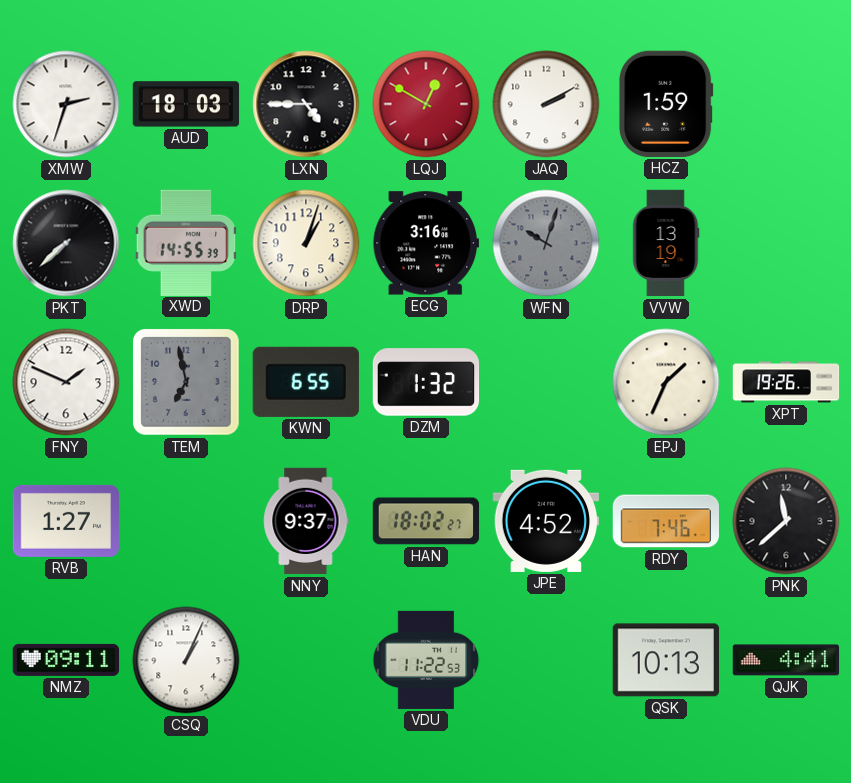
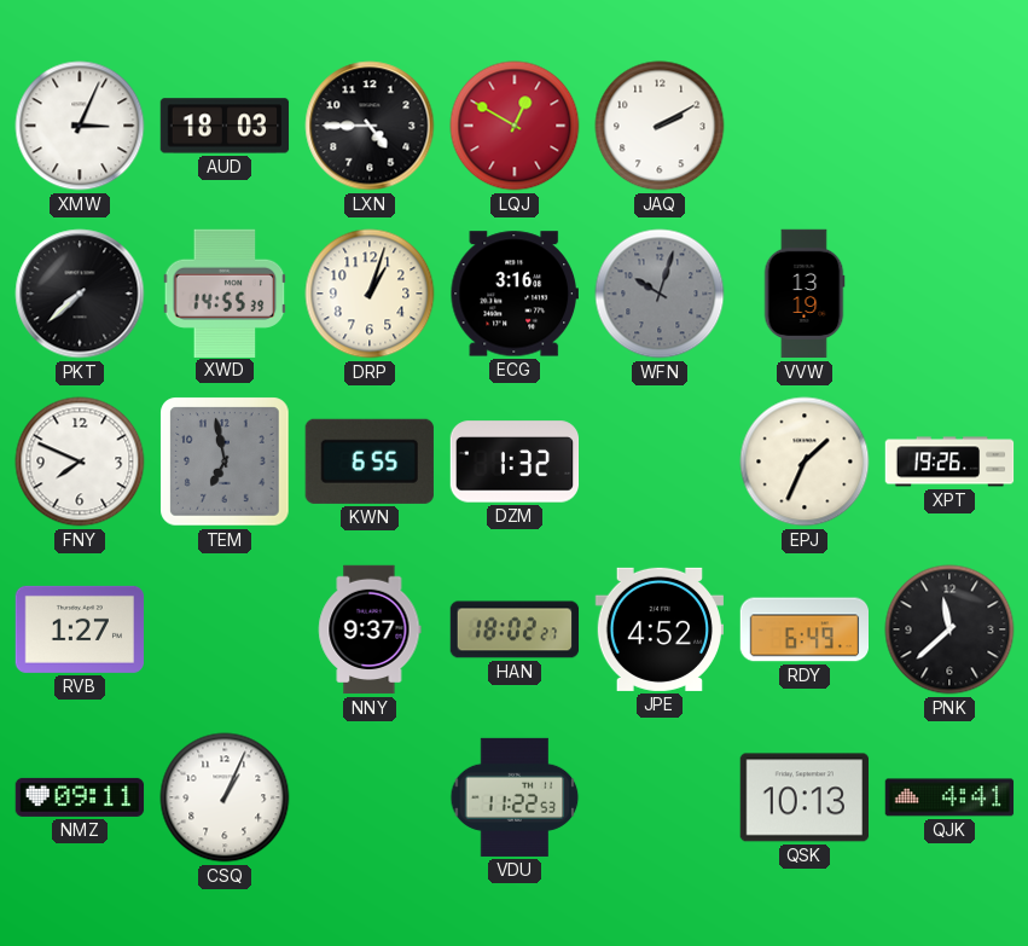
XMW: 2:33 -> 3:04
HCZ: 1:59 -> none
FNY: 1:49 -> 7:49
RDY: 7:46 -> 6:49
